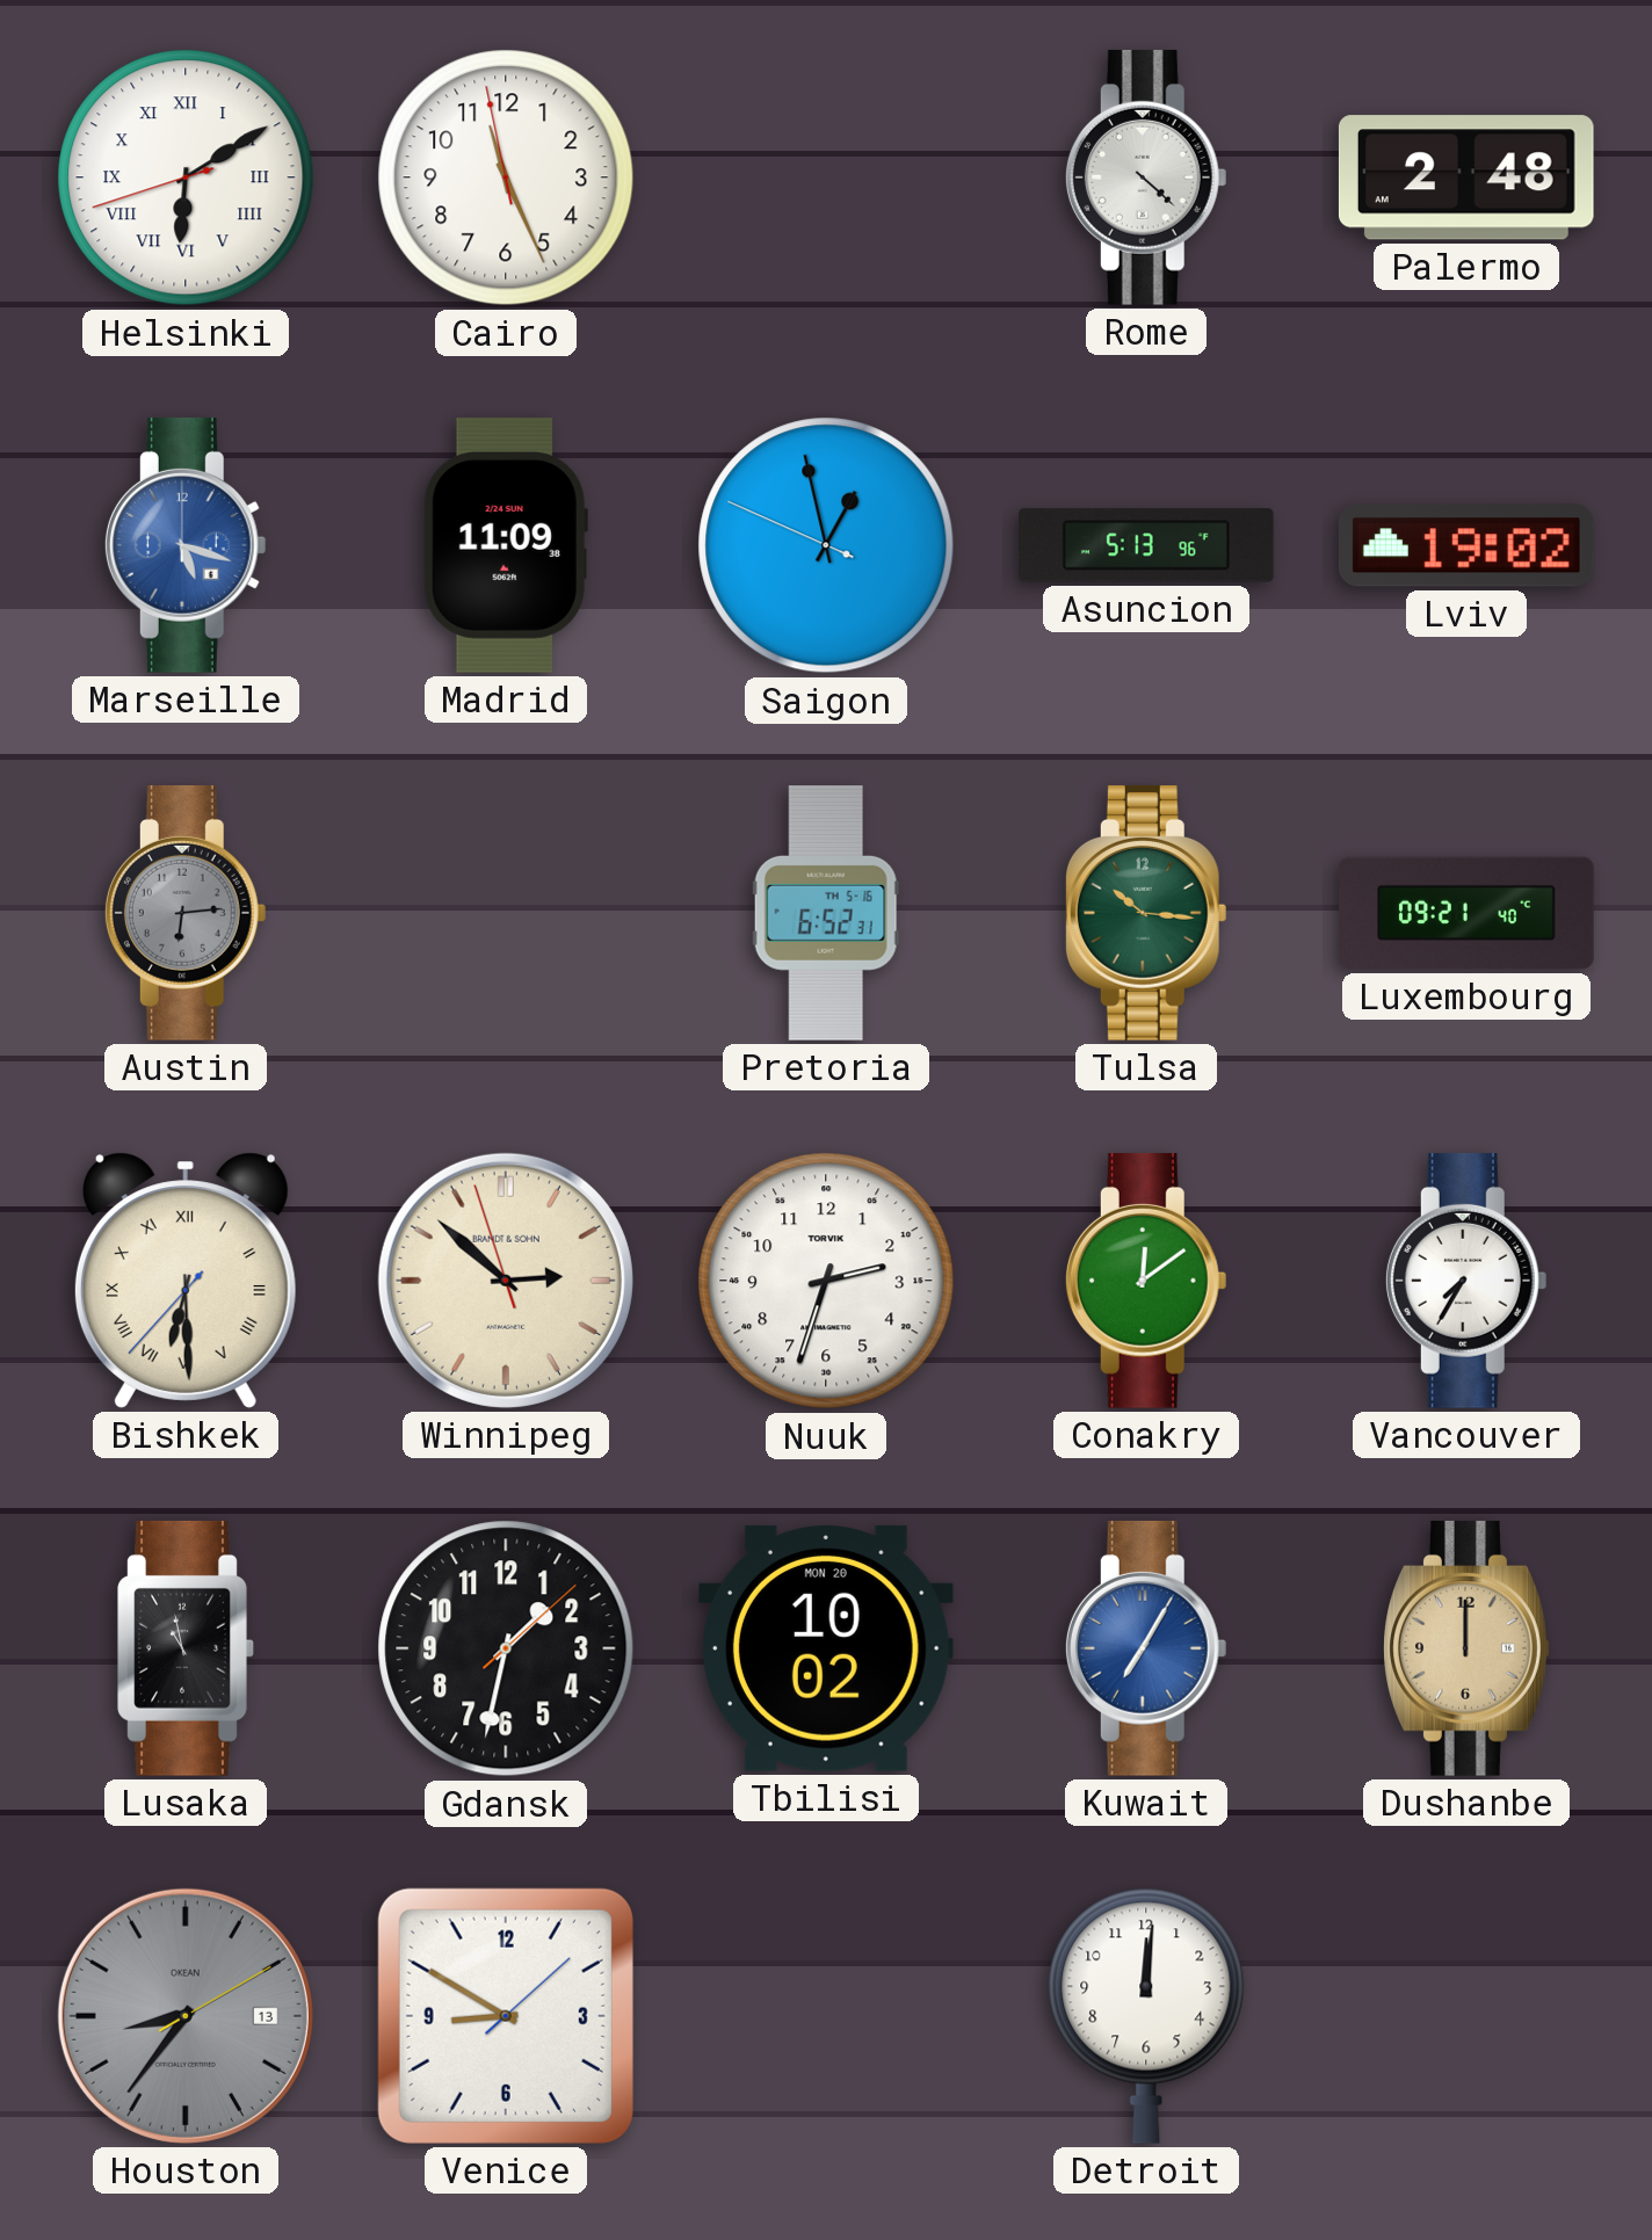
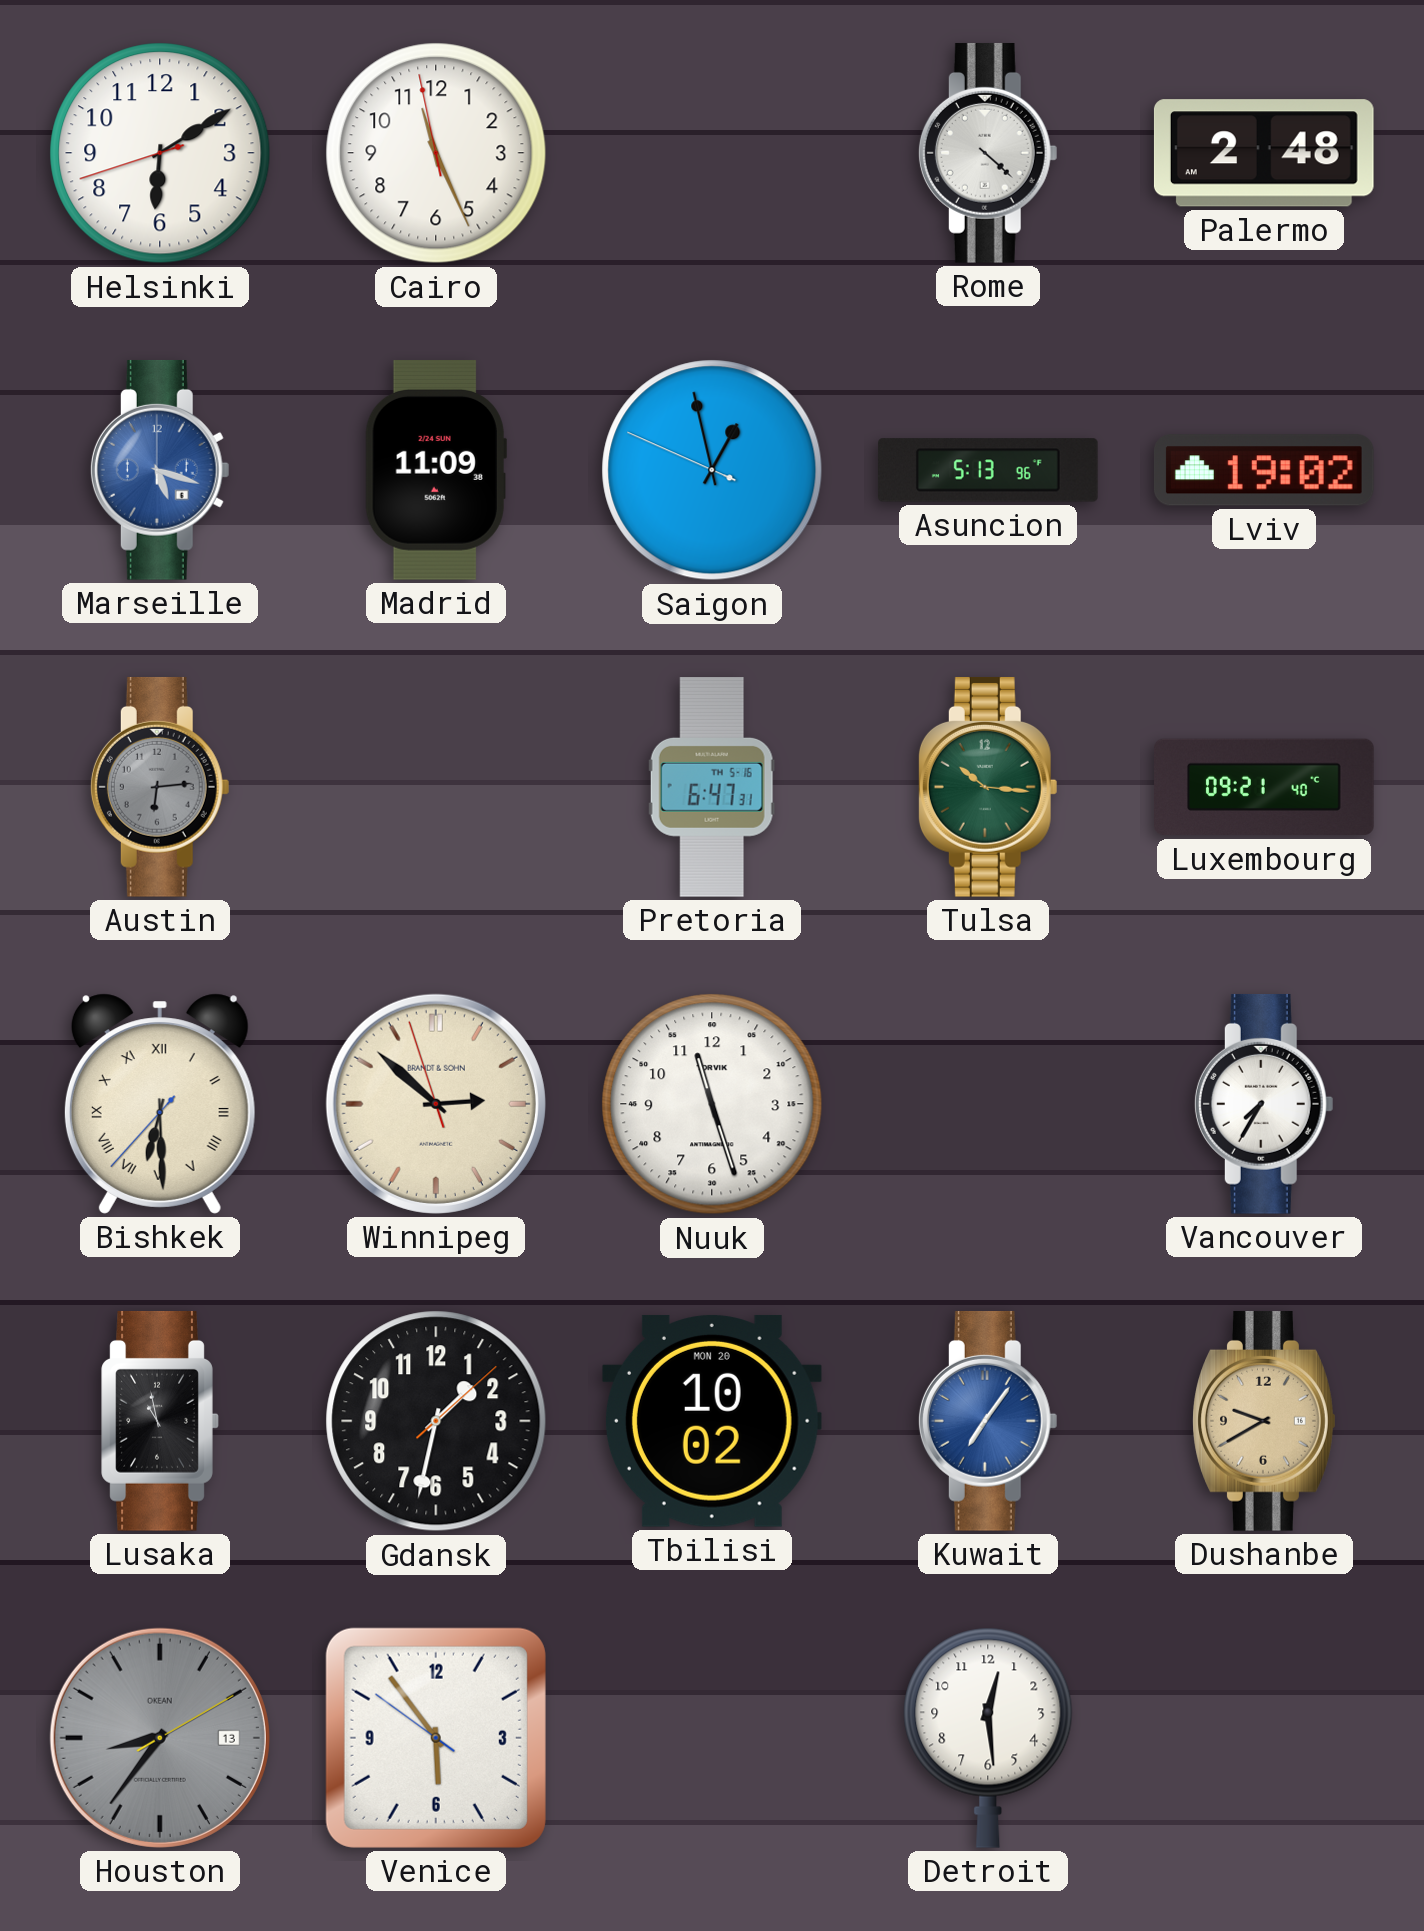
Helsinki numerals: Roman -> Arabic
Pretoria: 6:52 -> 6:47
Nuuk: 2:33 -> 11:27
Conakry: 12:09 -> none
Kuwait: 7:05 -> 7:06
Dushanbe: 12:00 -> 9:40
Venice: 8:50 -> 5:53
Detroit: 12:01 -> 12:29
